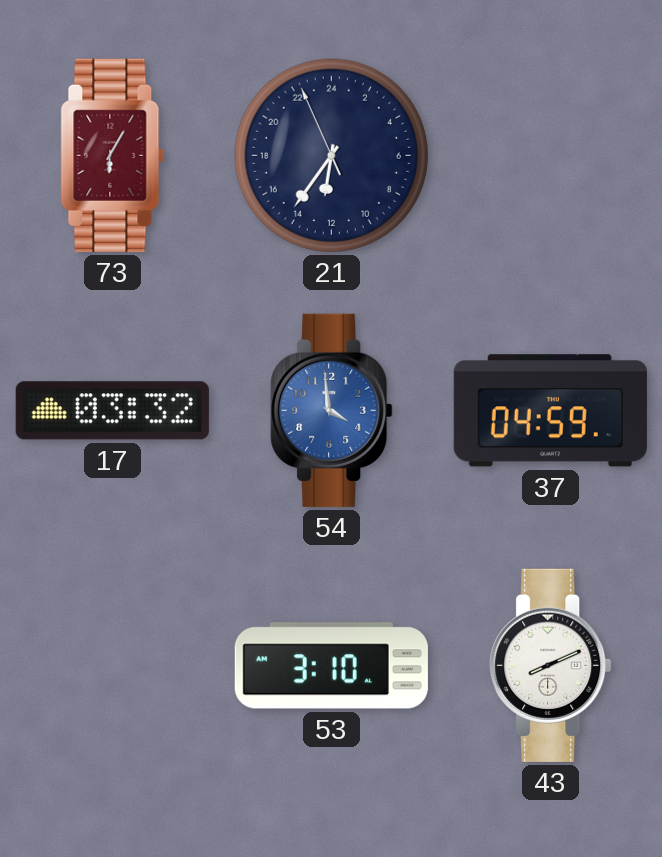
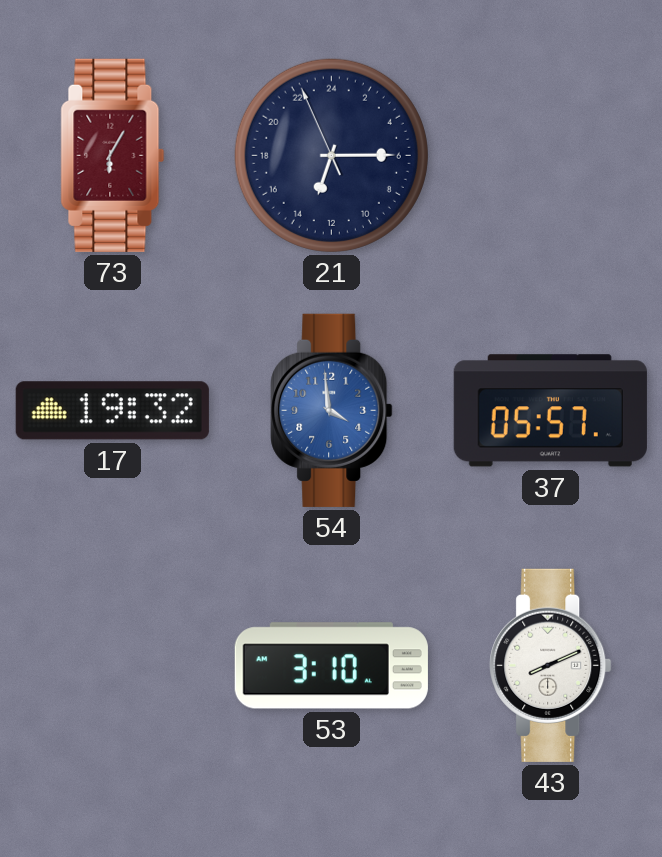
21: 12:35 -> 13:14
17: 03:32 -> 19:32
37: 04:59 -> 05:57
